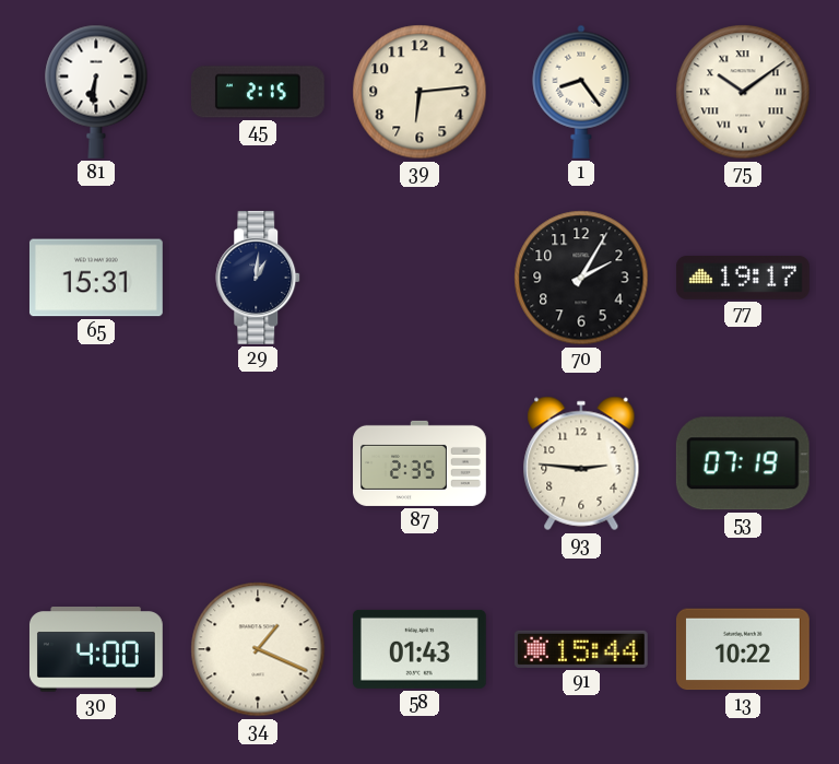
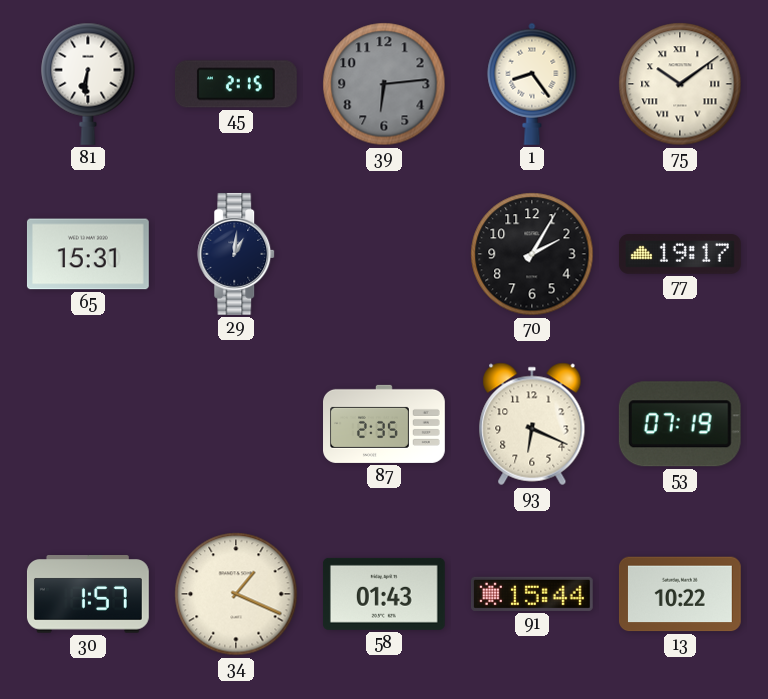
39 dial: cream -> grey
93: 2:46 -> 6:19
30: 4:00 -> 1:57
